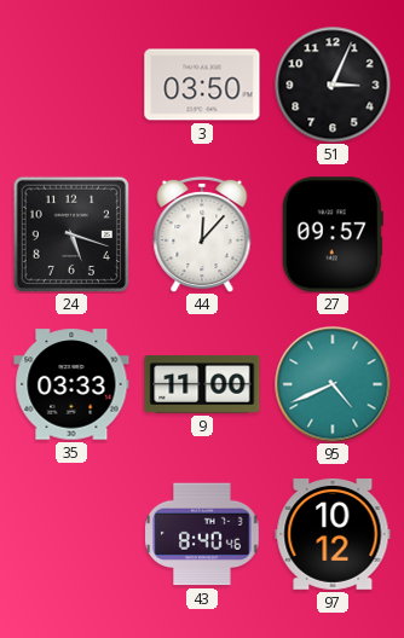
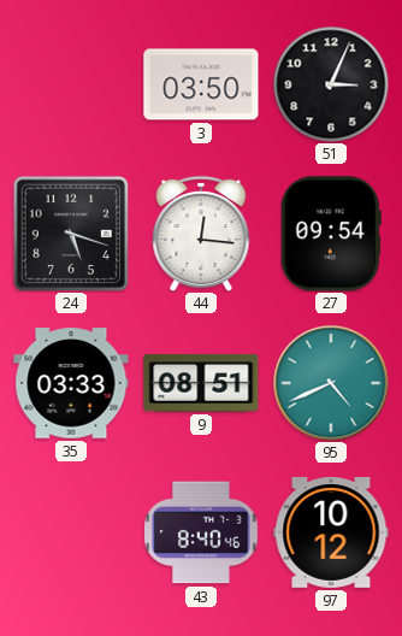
44: 12:07 -> 12:16
27: 09:57 -> 09:54
9: 11:00 -> 08:51
